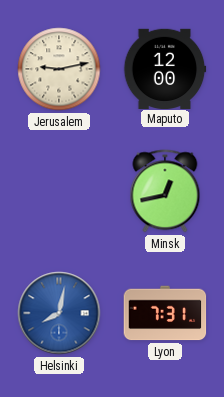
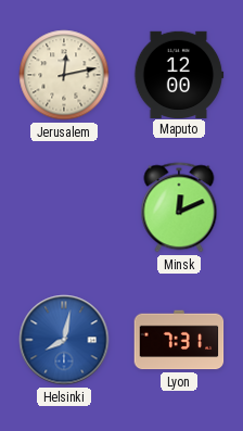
Jerusalem: 9:13 -> 12:13
Minsk: 12:43 -> 12:11
